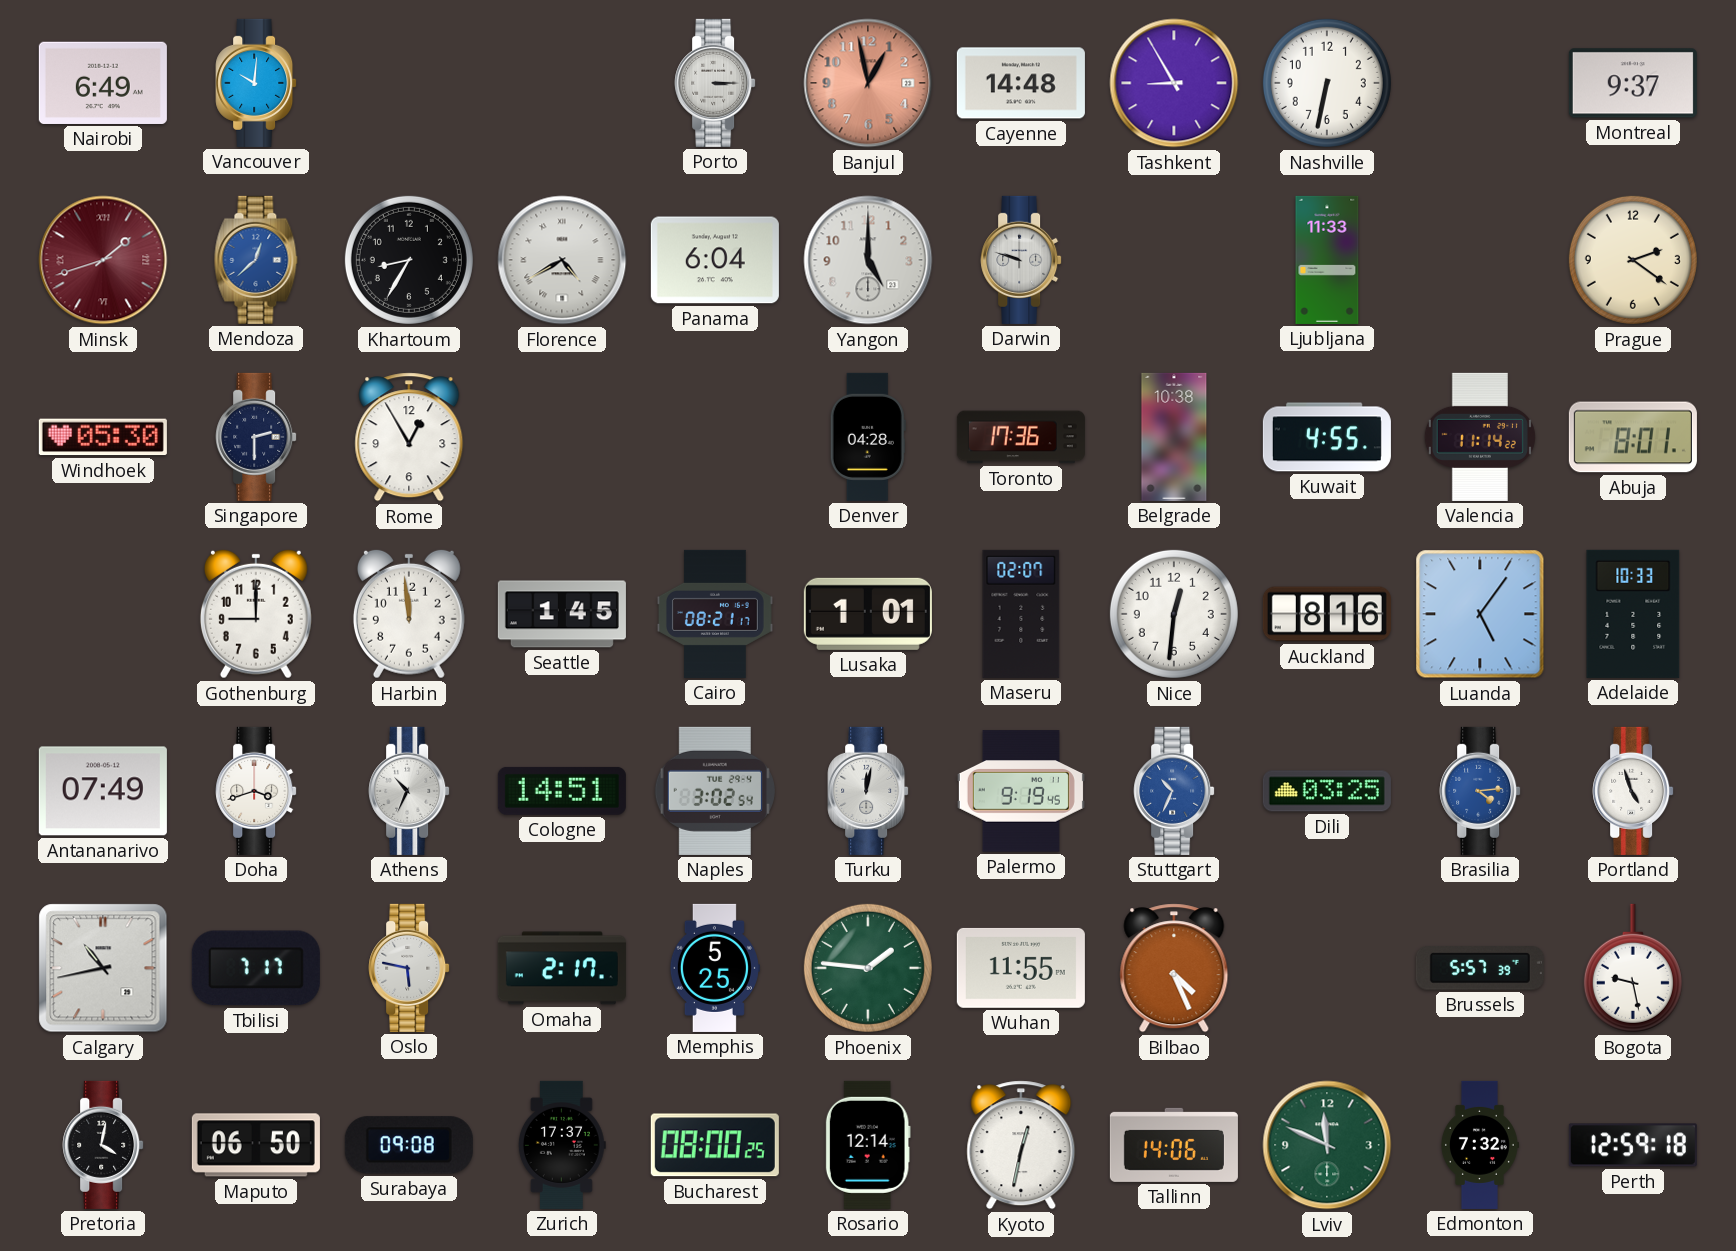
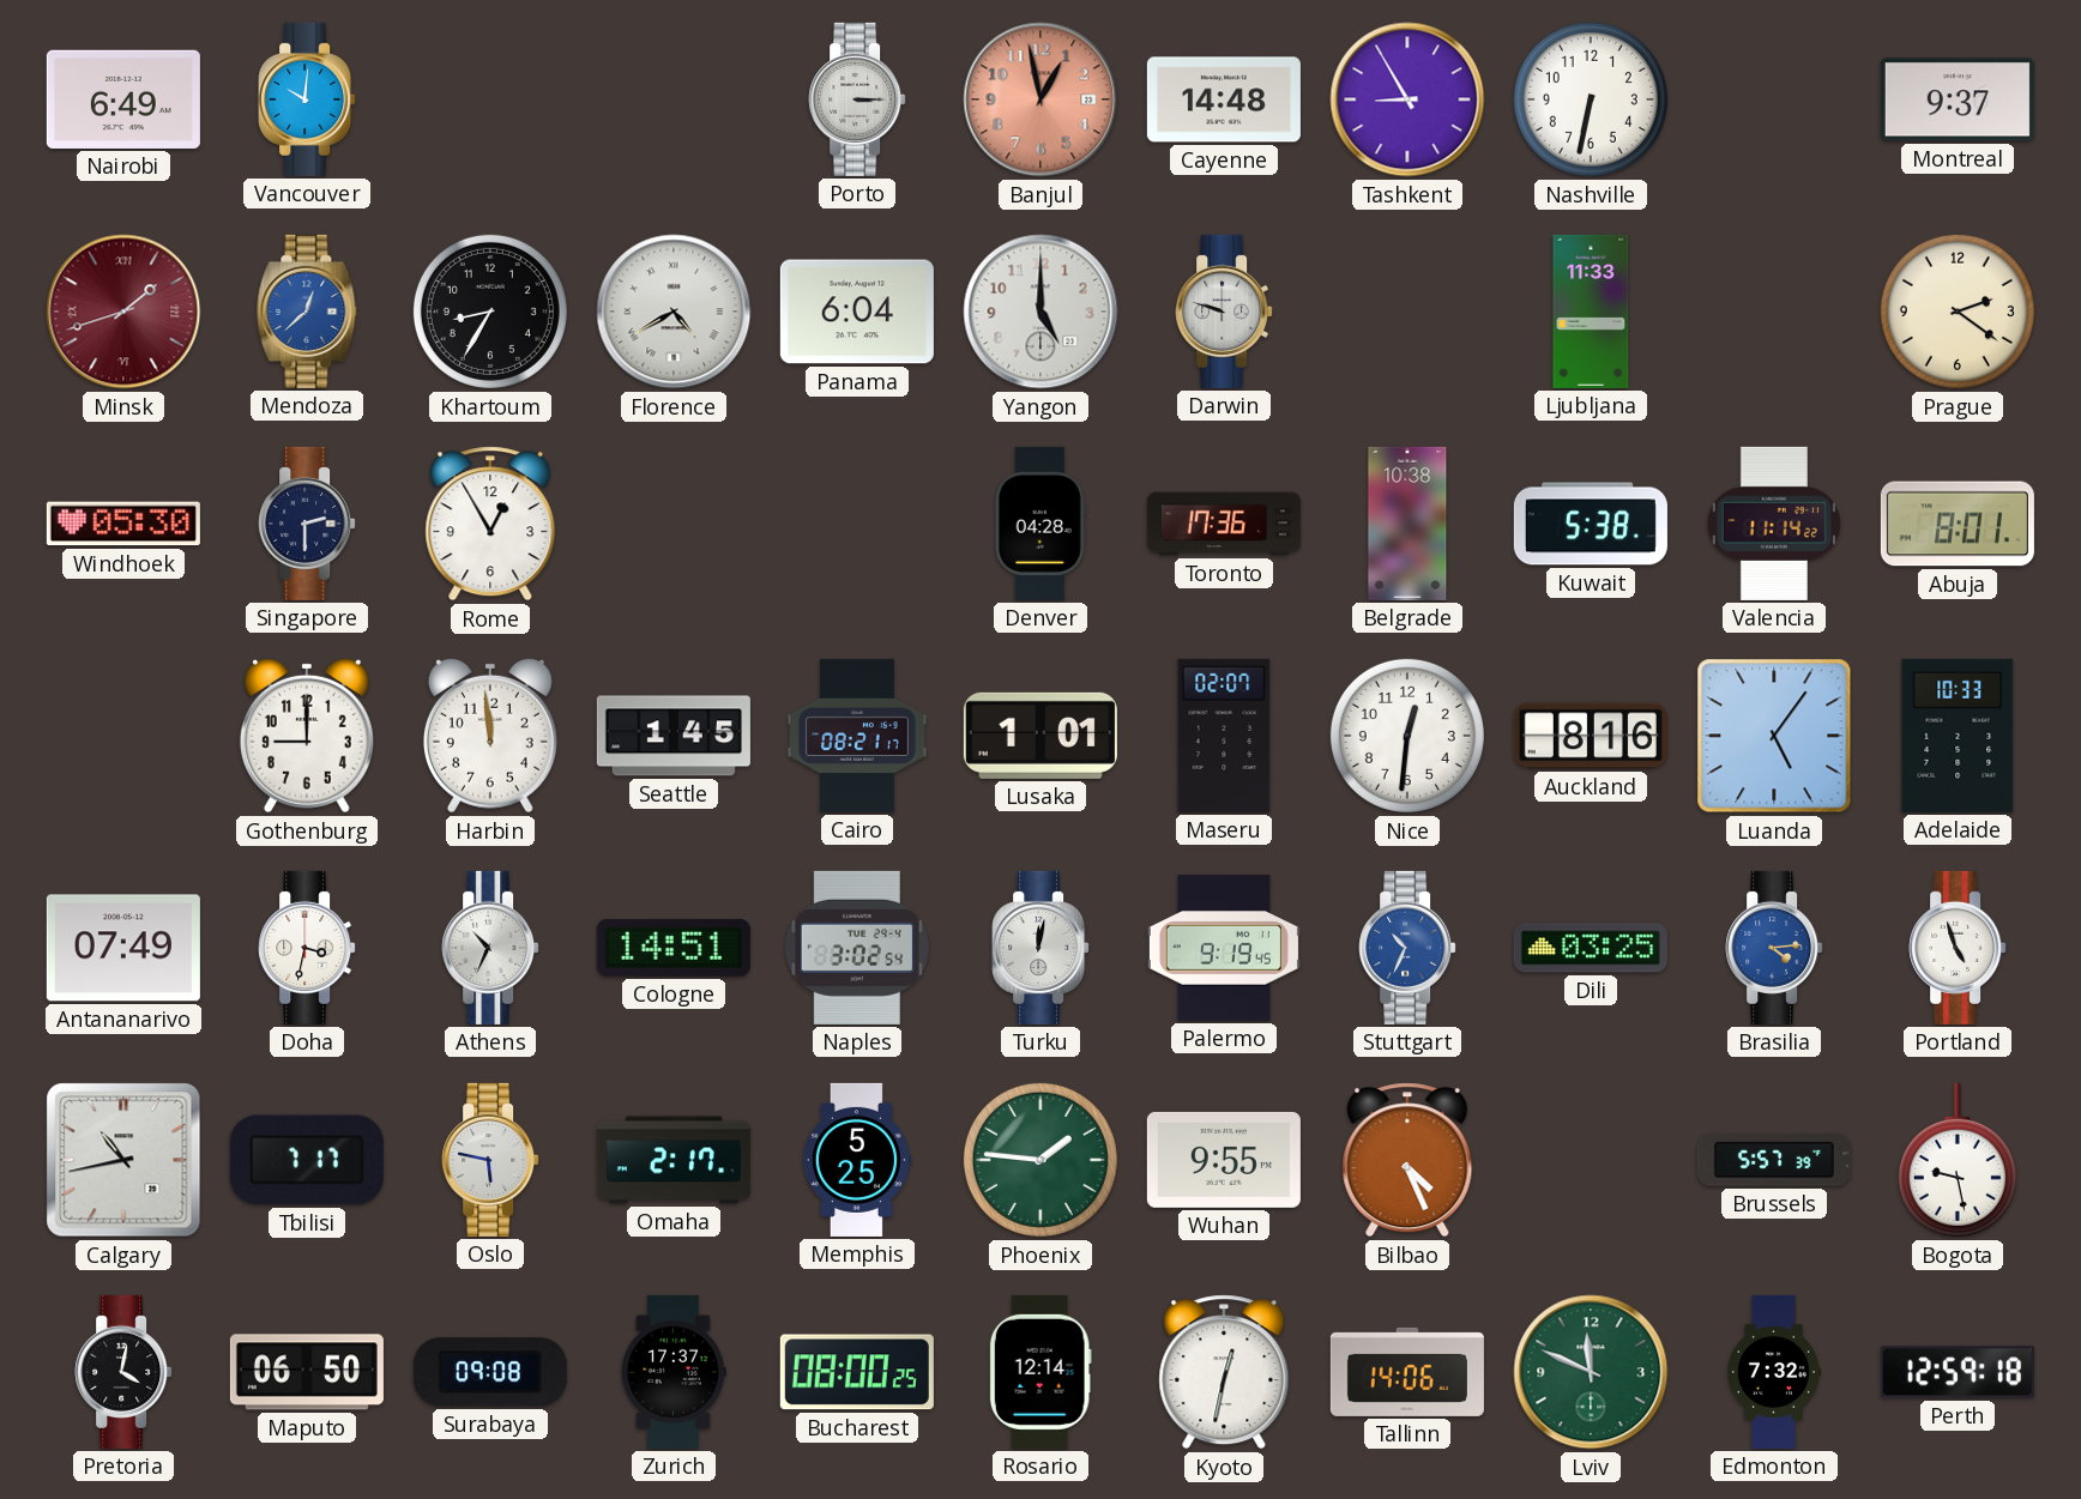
Kuwait: 4:55 -> 5:38
Doha: 3:42 -> 3:32
Wuhan: 11:55 -> 9:55
